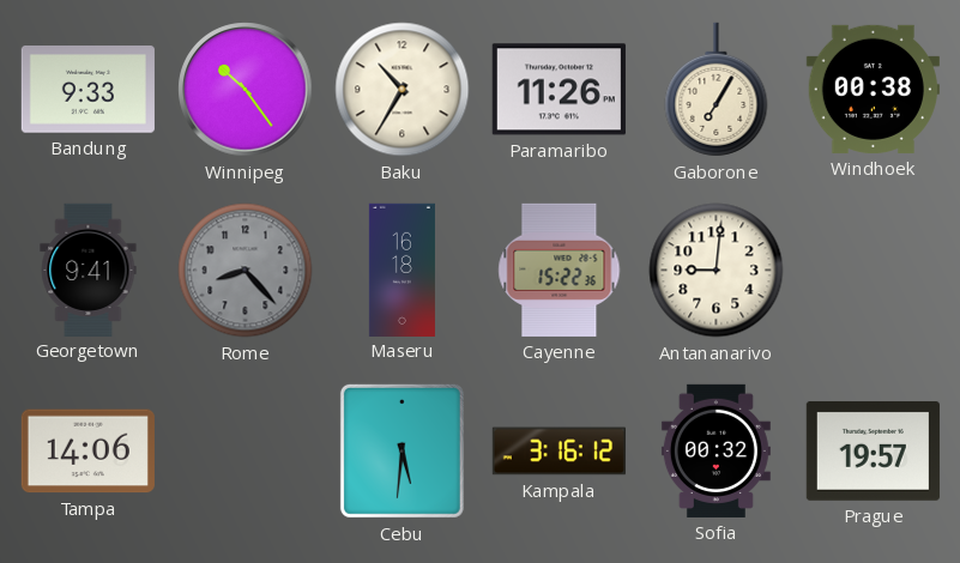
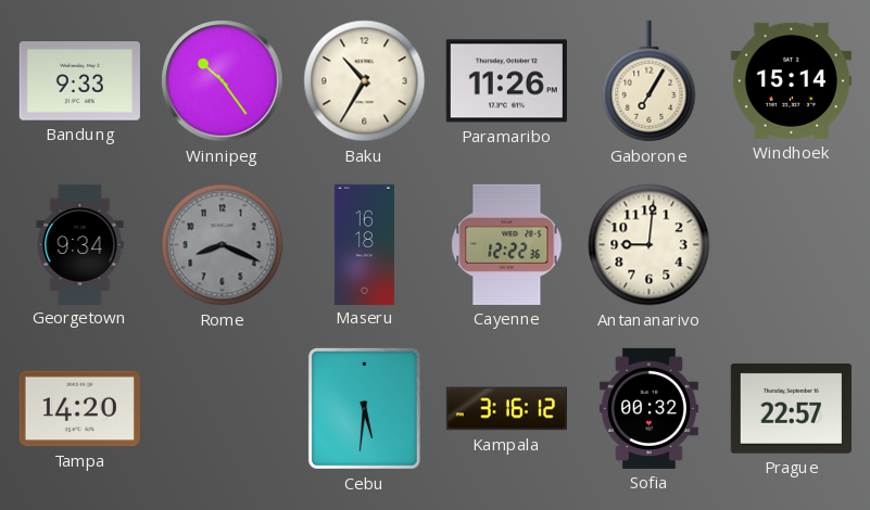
Windhoek: 00:38 -> 15:14
Georgetown: 9:41 -> 9:34
Rome: 8:23 -> 8:19
Cayenne: 15:22 -> 12:22
Tampa: 14:06 -> 14:20
Prague: 19:57 -> 22:57
